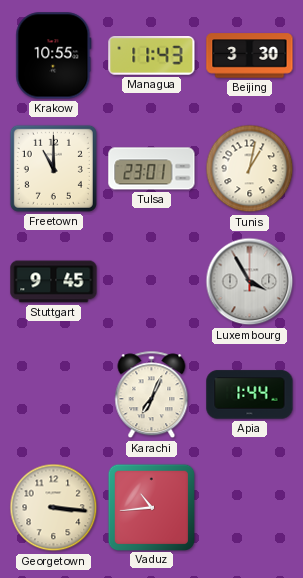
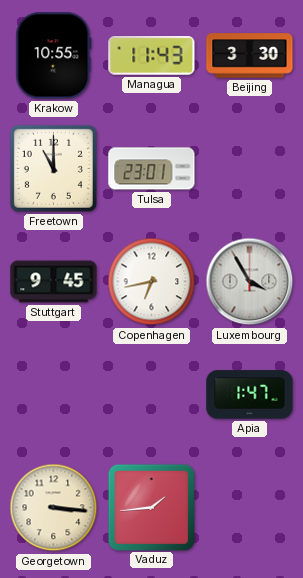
Tunis: 1:02 -> none
Copenhagen: none -> 6:43
Karachi: 7:04 -> none
Apia: 1:44 -> 1:47
Vaduz: 10:44 -> 1:44
